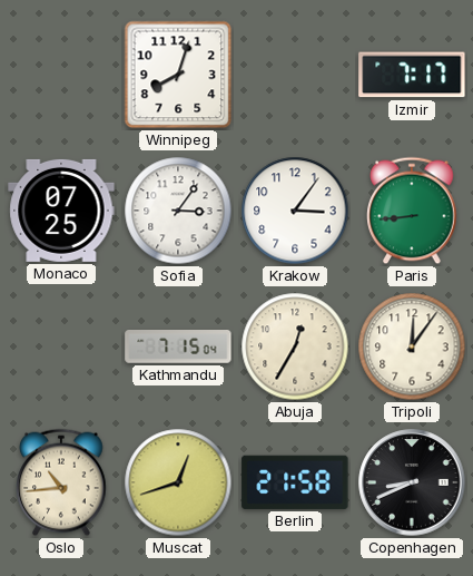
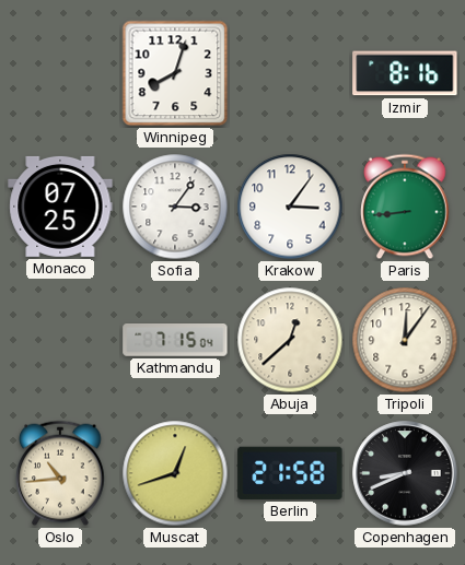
Izmir: 7:17 -> 8:16
Abuja: 12:35 -> 12:38
